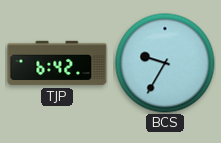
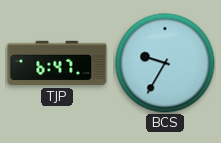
TJP: 6:42 -> 6:47
